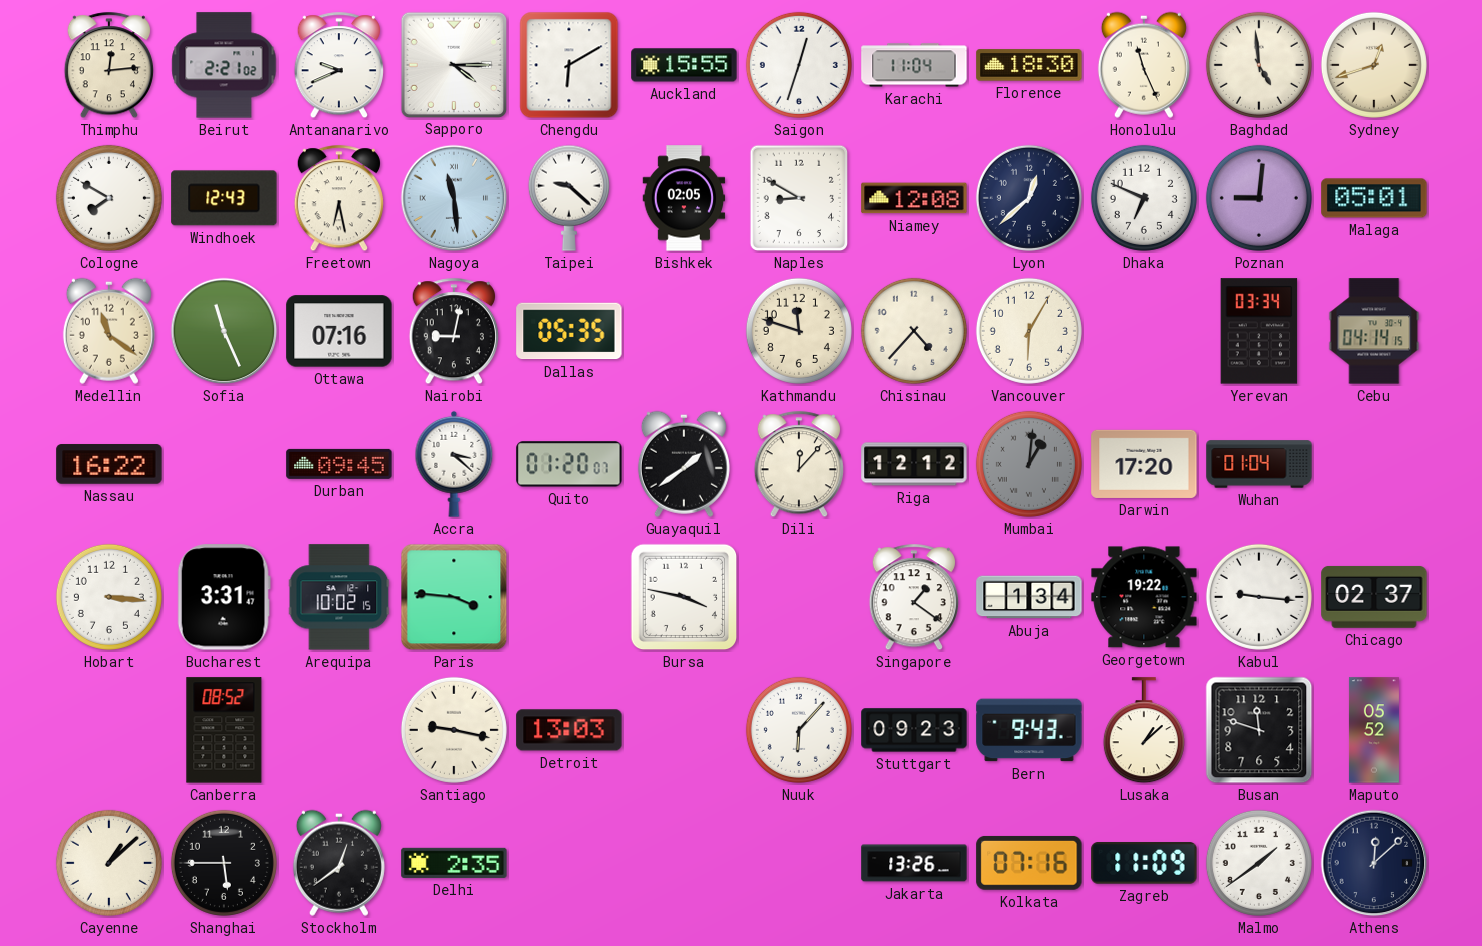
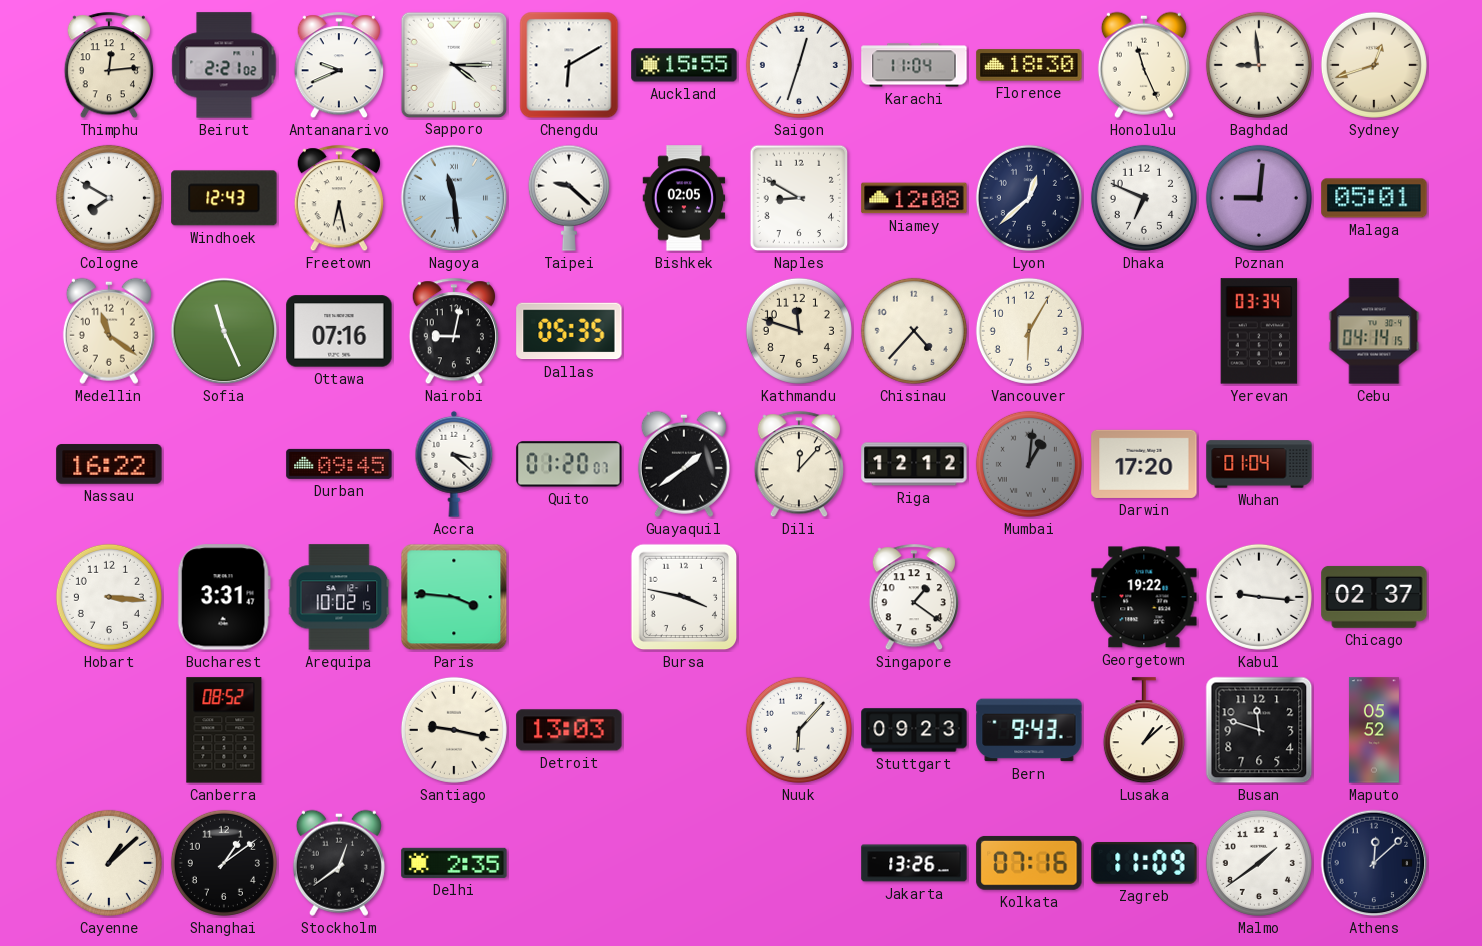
Baghdad: 4:59 -> 8:59
Abuja: 1:34 -> none
Shanghai: 5:45 -> 1:09
